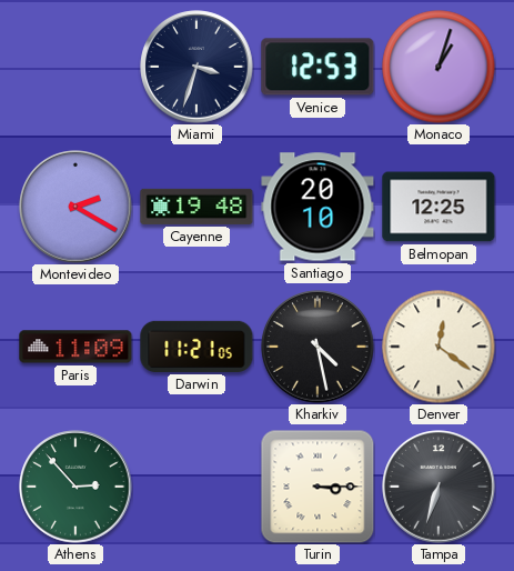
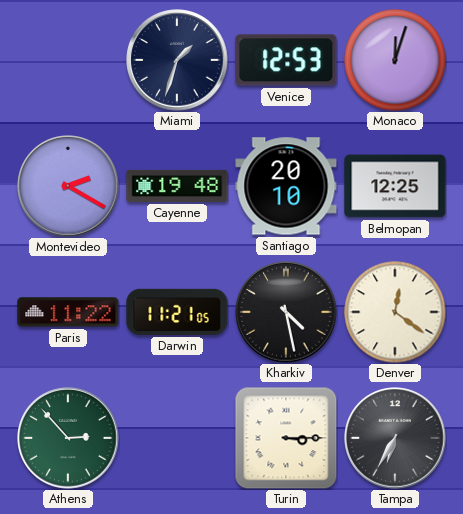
Miami: 3:33 -> 1:33
Monaco: 1:03 -> 12:03
Paris: 11:09 -> 11:22
Tampa: 6:33 -> 6:35
